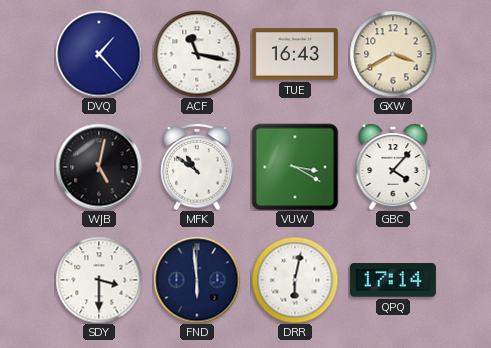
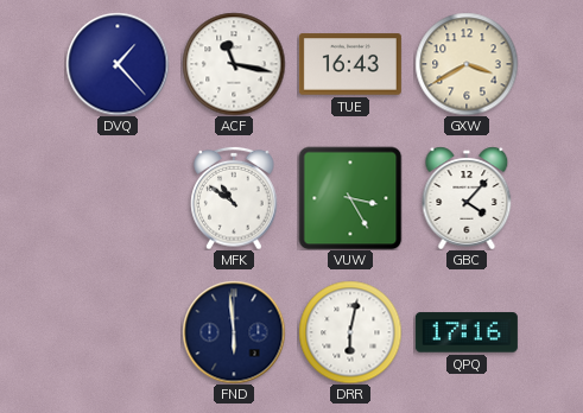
WJB: 5:02 -> none
VUW: 3:20 -> 3:25
SDY: 3:30 -> none
QPQ: 17:14 -> 17:16
